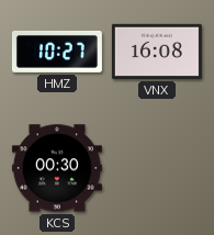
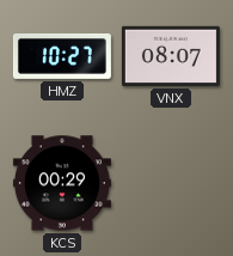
VNX: 16:08 -> 08:07
KCS: 00:30 -> 00:29
